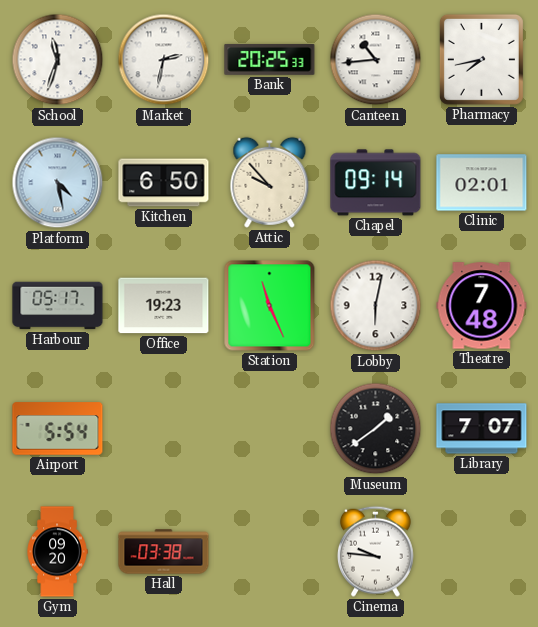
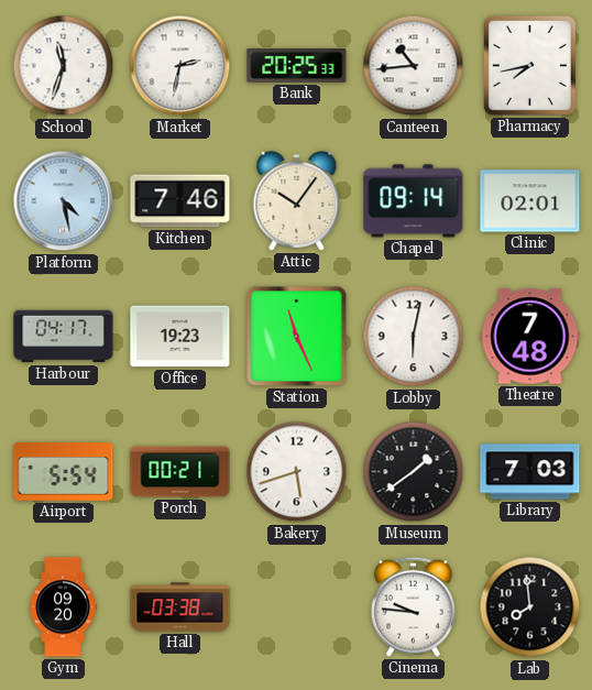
Kitchen: 6:50 -> 7:46
Attic: 9:53 -> 10:06
Harbour: 05:17 -> 04:17
Porch: none -> 00:21
Bakery: none -> 5:42
Library: 7:07 -> 7:03
Lab: none -> 7:59
